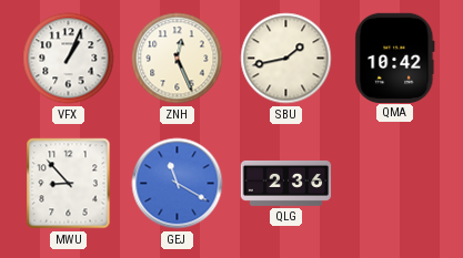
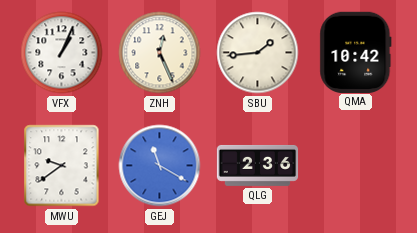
SBU: 1:43 -> 1:44
MWU: 8:53 -> 9:39
